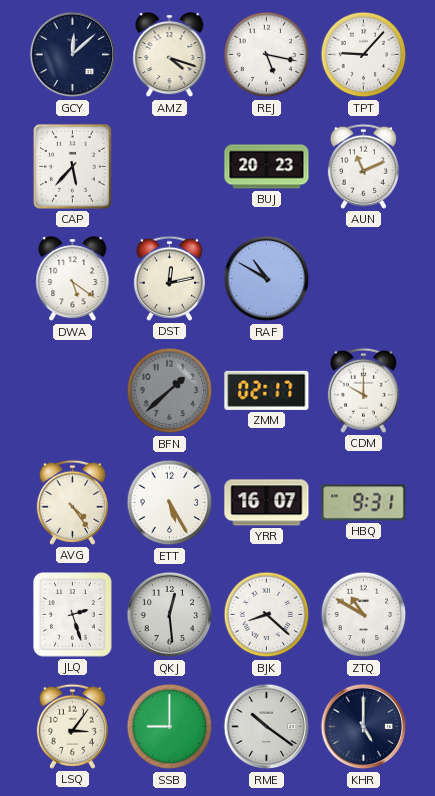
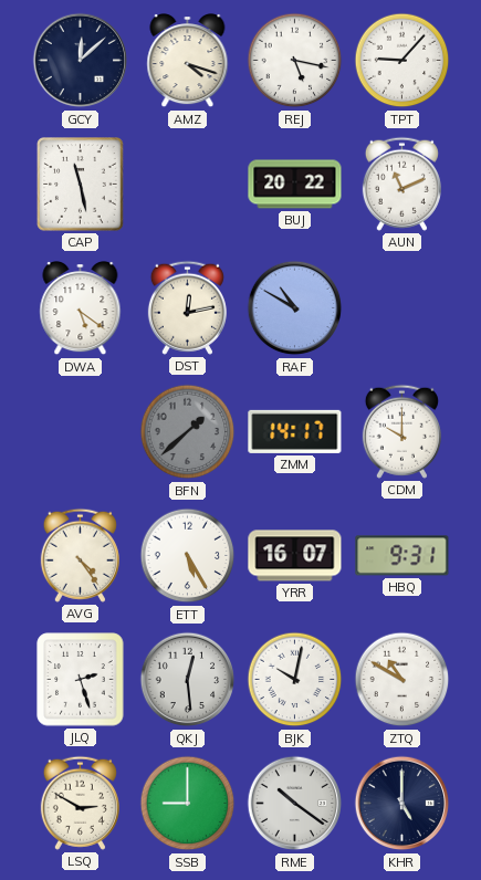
CAP: 5:37 -> 11:28
BUJ: 20:23 -> 20:22
ZMM: 02:17 -> 14:17
BJK: 8:22 -> 10:02
LSQ: 3:06 -> 2:50
